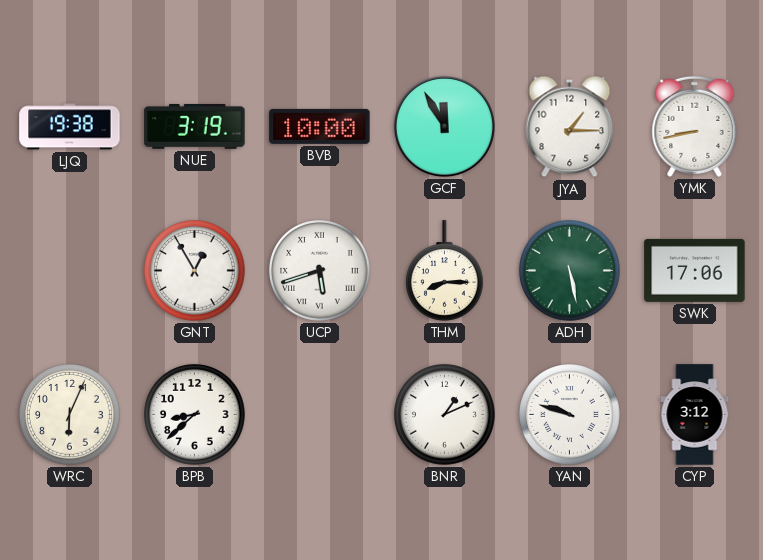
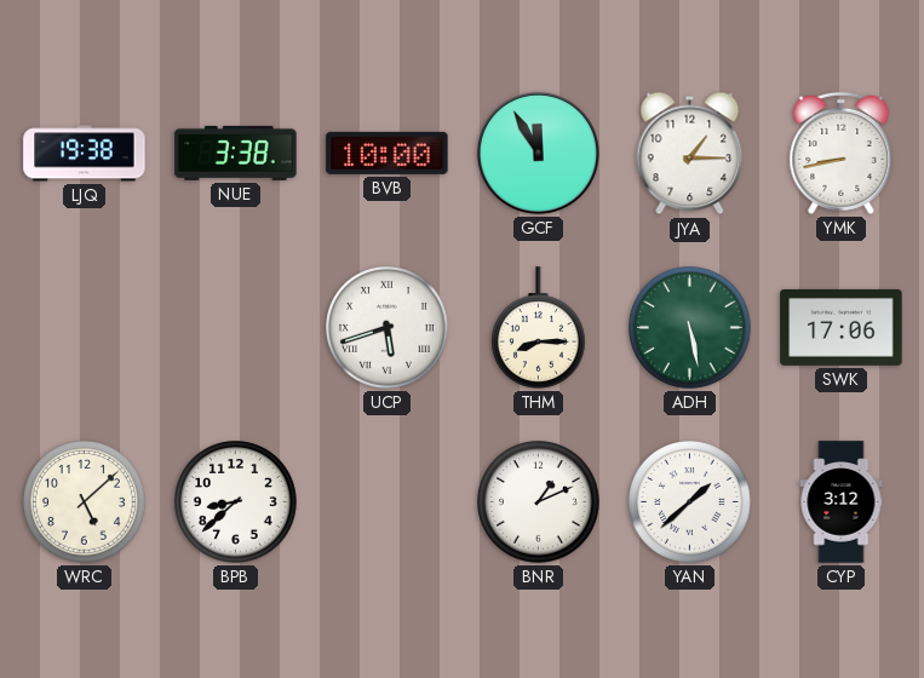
NUE: 3:19 -> 3:38
GNT: 12:55 -> none
WRC: 6:04 -> 5:08
YAN: 9:48 -> 1:38
